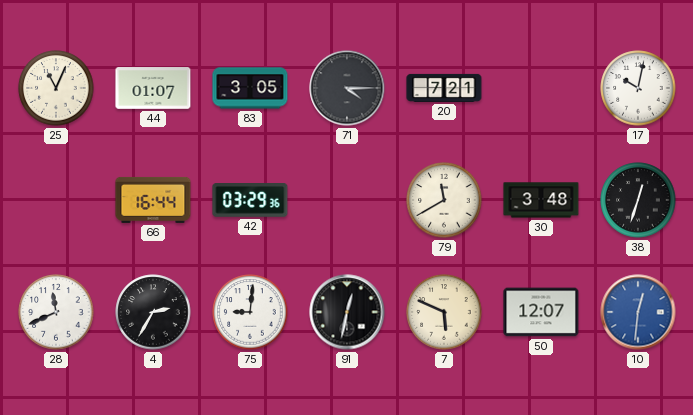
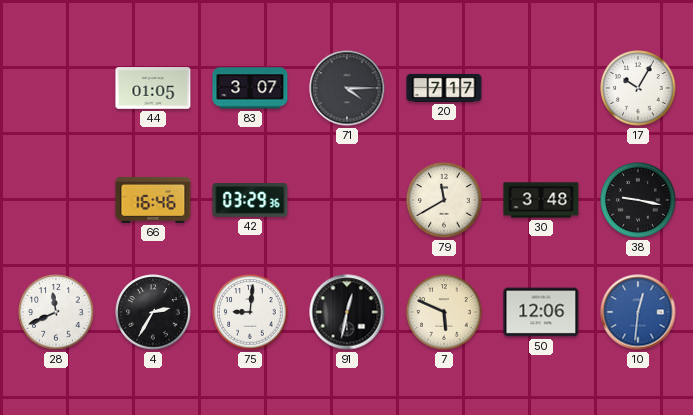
25: 11:04 -> none
44: 01:07 -> 01:05
83: 3:05 -> 3:07
20: 7:21 -> 7:17
17: 10:02 -> 10:05
66: 16:44 -> 16:46
38: 12:33 -> 9:17
50: 12:07 -> 12:06
